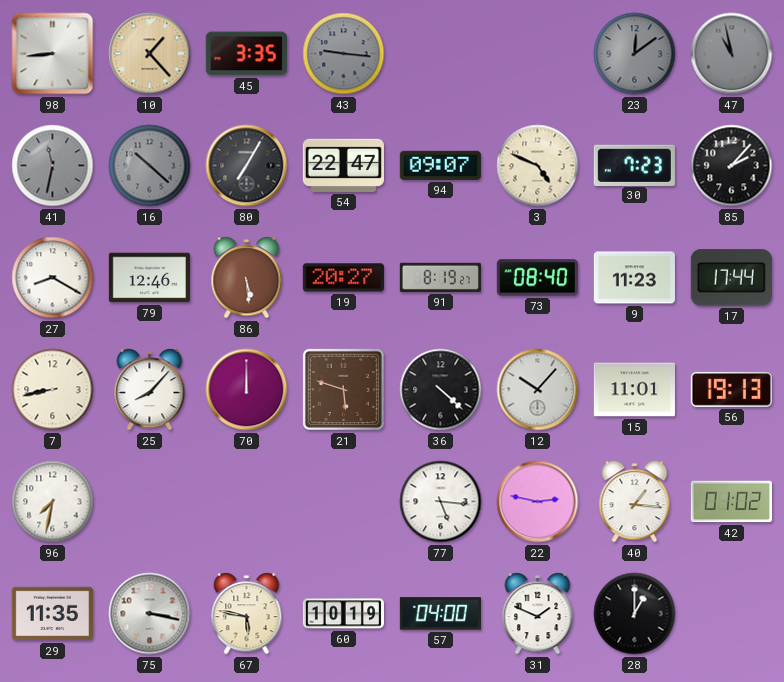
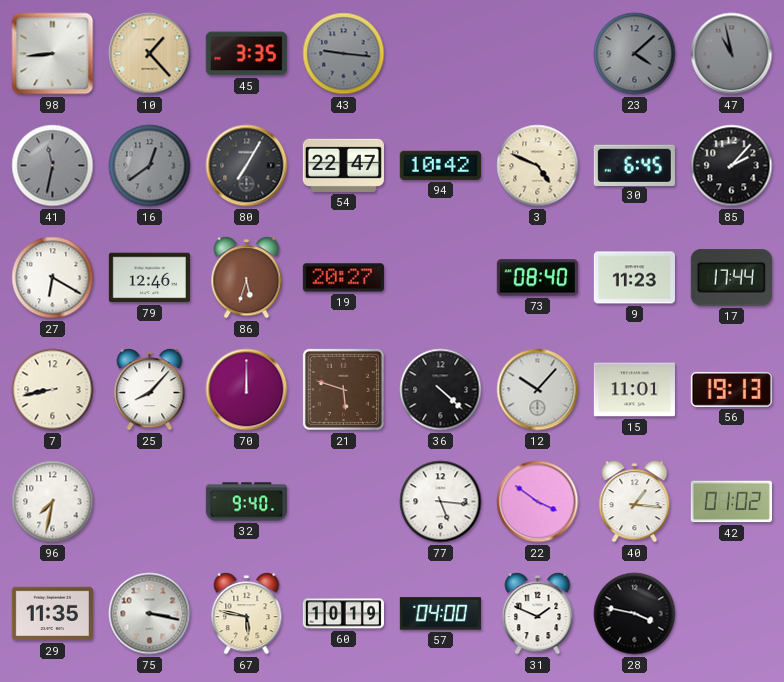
23: 12:09 -> 4:08
16: 10:22 -> 12:39
94: 09:07 -> 10:42
30: 7:23 -> 6:45
27: 8:20 -> 6:20
86: 5:29 -> 5:33
91: 8:19 -> none
32: none -> 9:40
22: 2:47 -> 3:51
28: 1:00 -> 3:47
